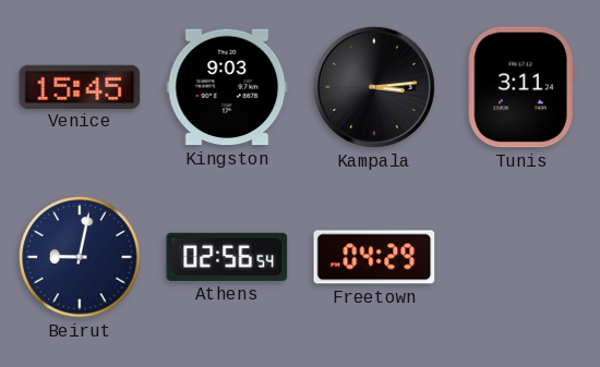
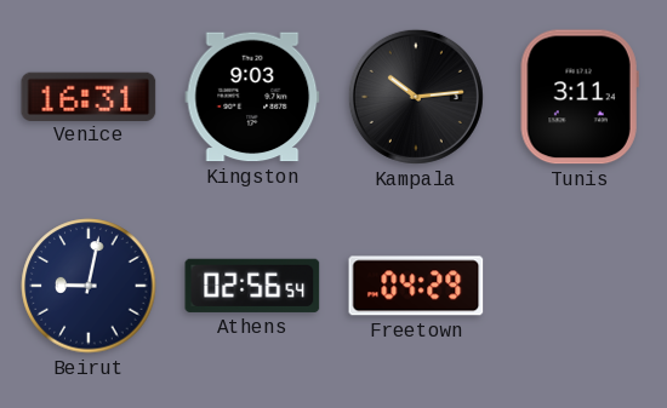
Venice: 15:45 -> 16:31
Kampala: 3:14 -> 10:14
